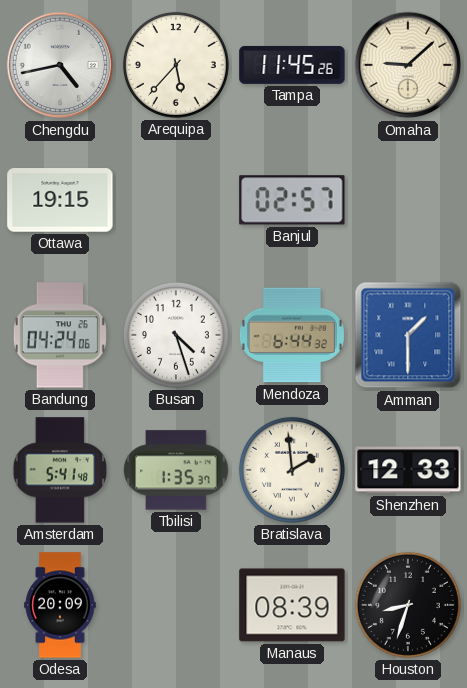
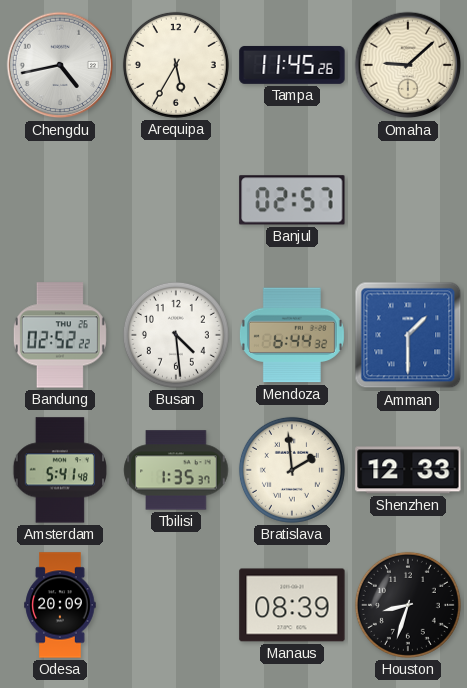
Arequipa: 5:37 -> 5:35
Ottawa: 19:15 -> none
Bandung: 04:24 -> 02:52
Busan: 4:27 -> 4:29
